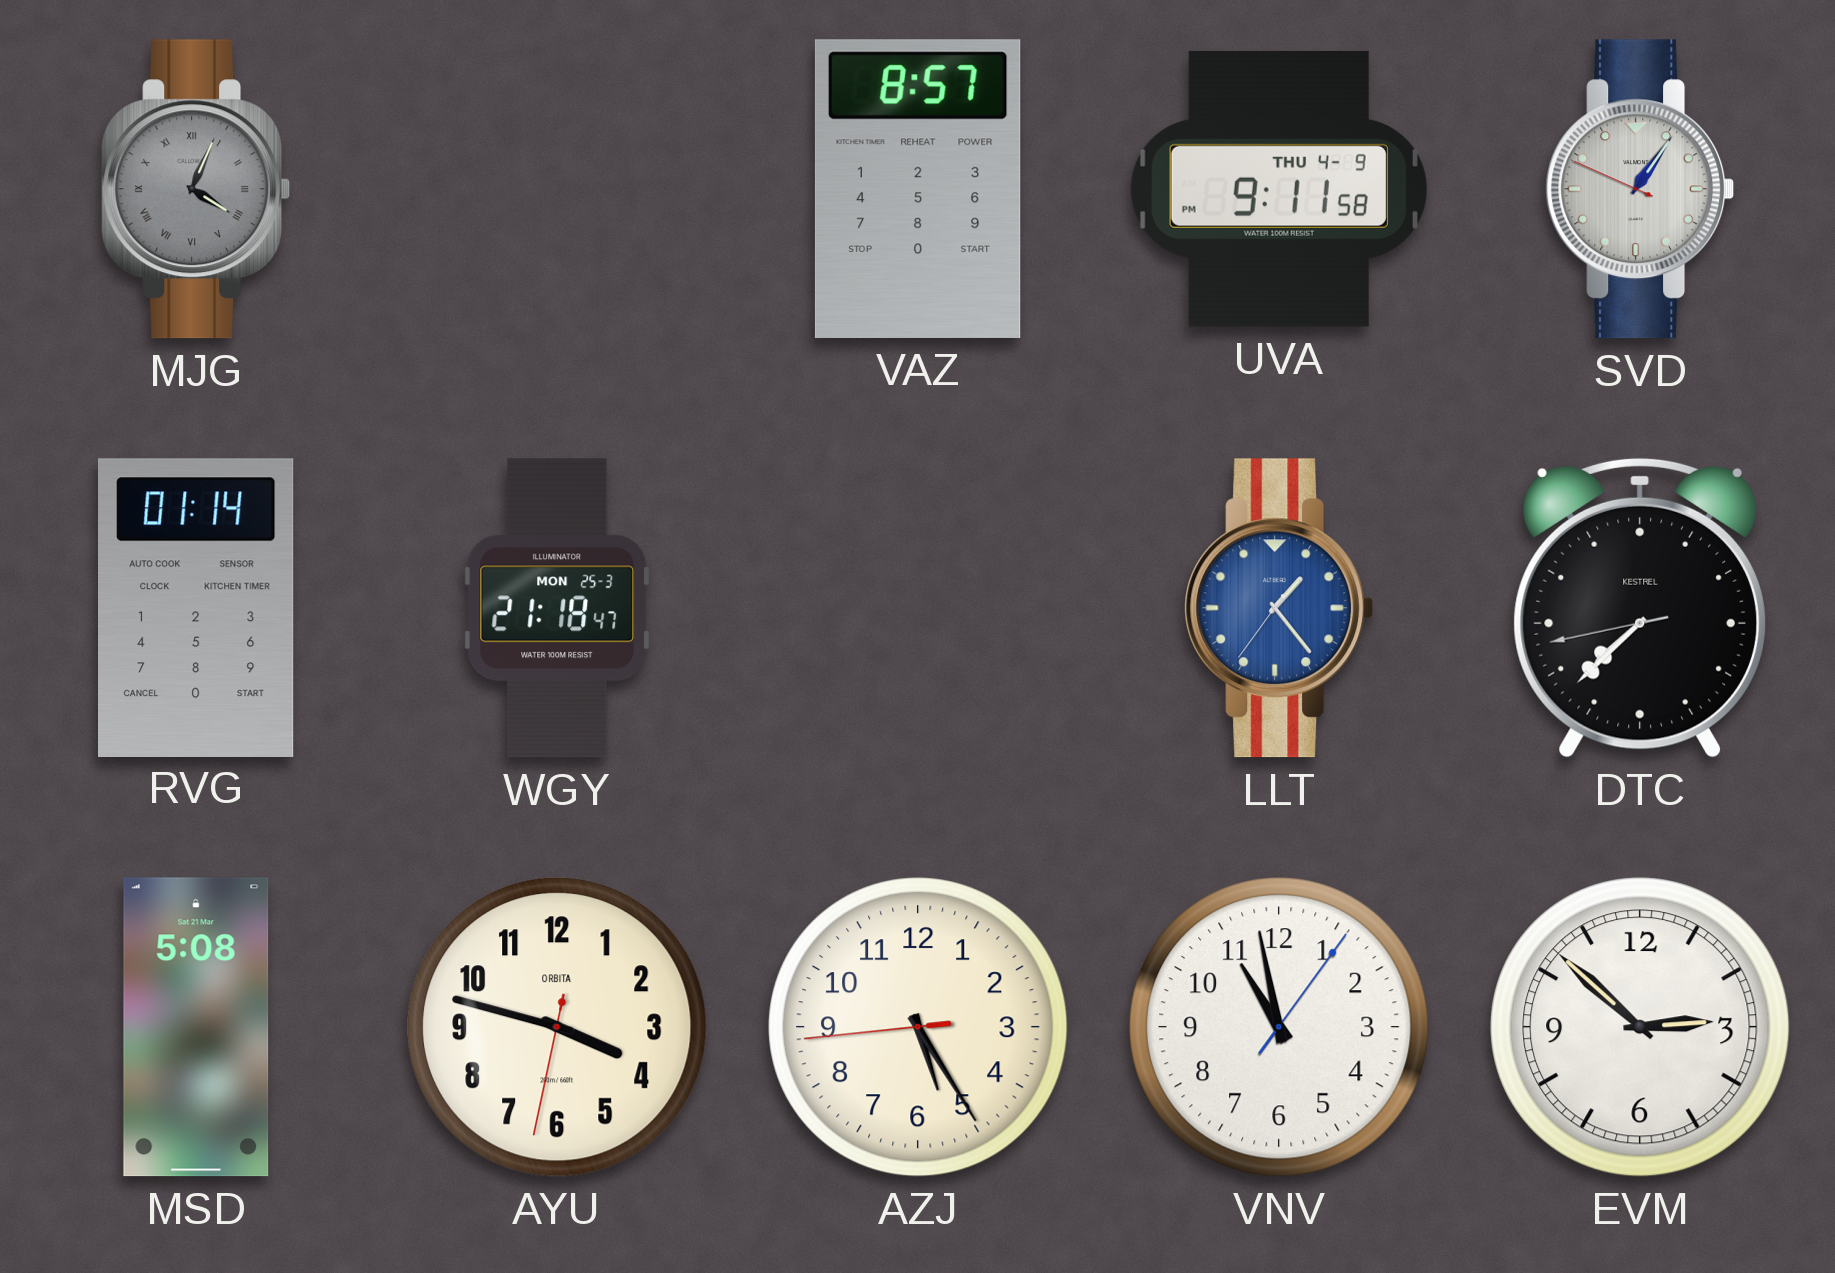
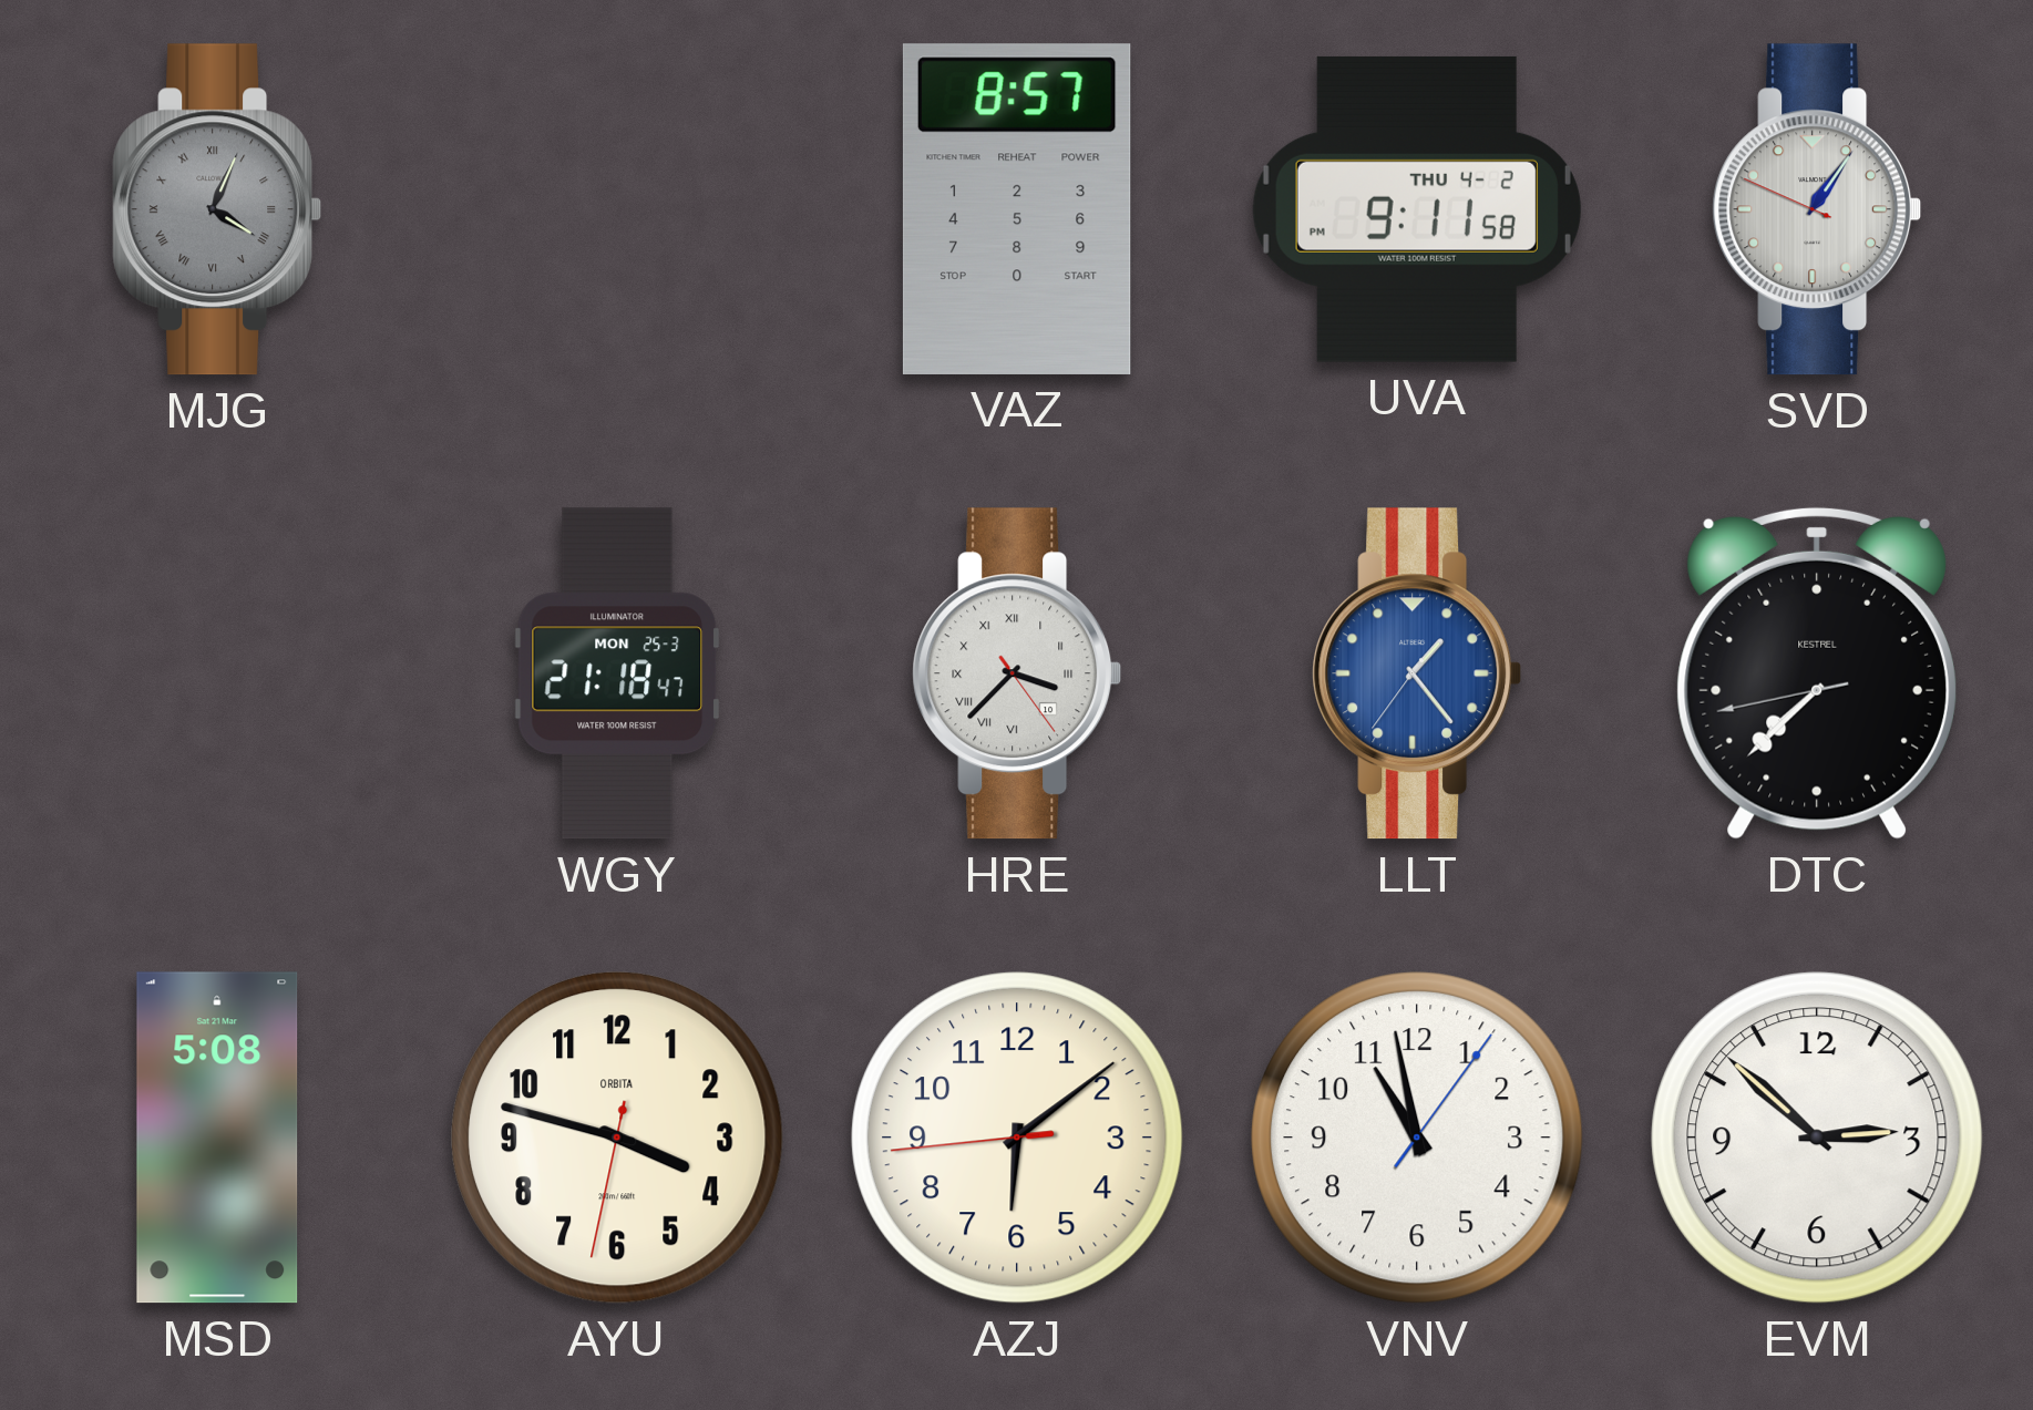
UVA date: THU 4-9 -> THU 4-2
RVG: 01:14 -> none
HRE: none -> 3:37
AZJ: 5:24 -> 6:08
